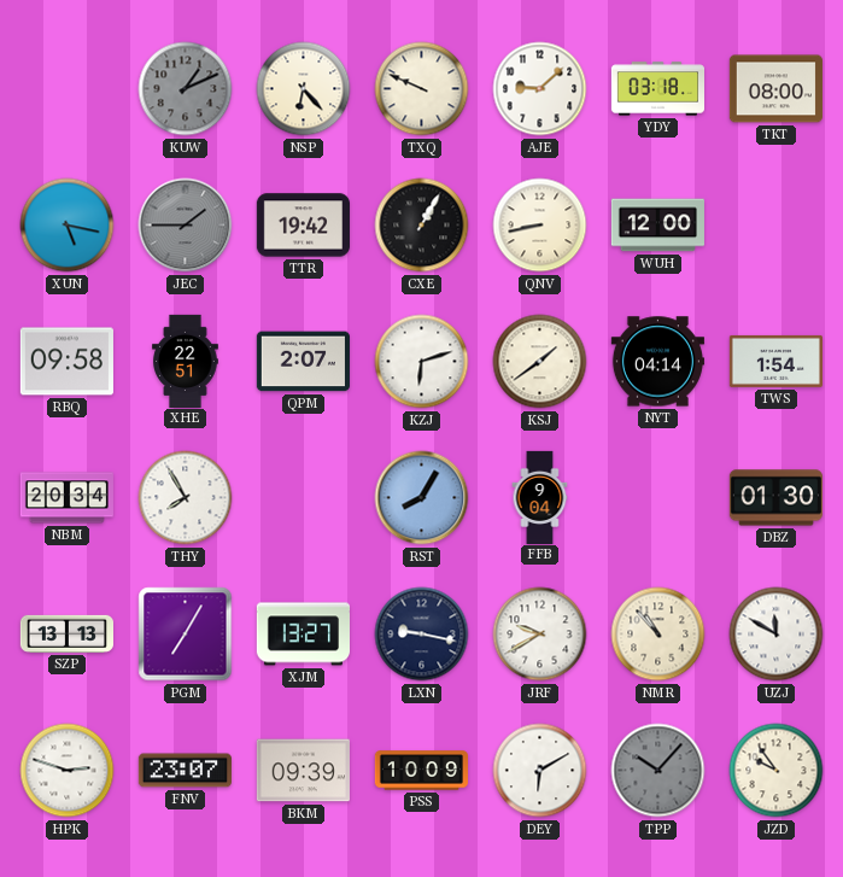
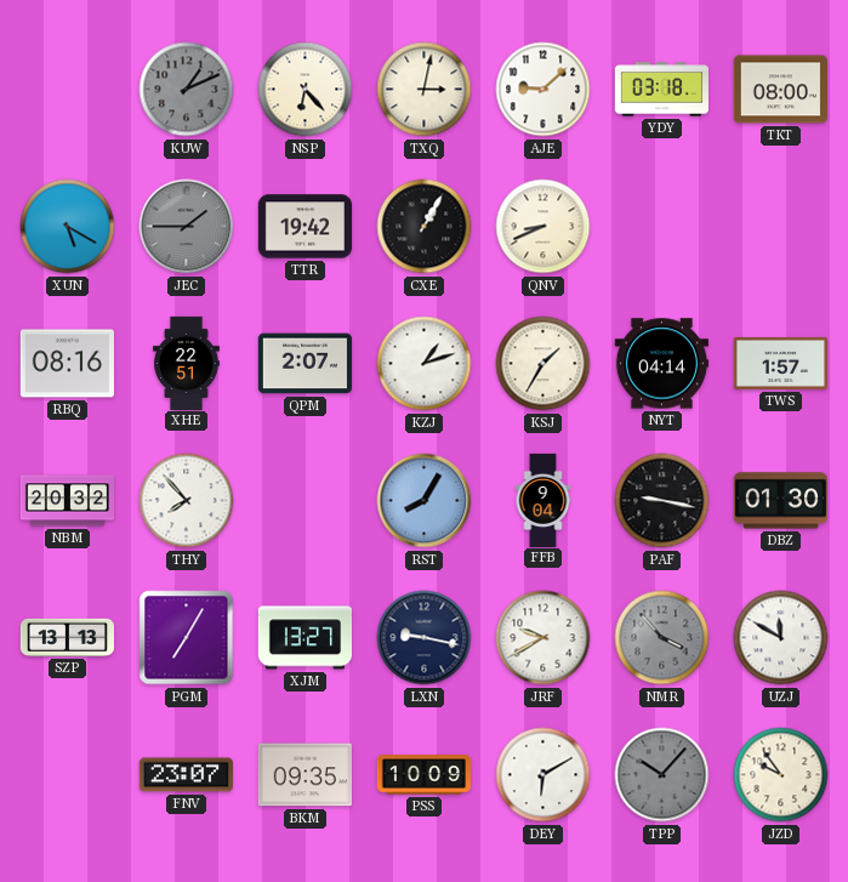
TXQ: 9:49 -> 3:02
XUN: 5:17 -> 5:20
QNV: 8:43 -> 8:41
WUH: 12:00 -> none
RBQ: 09:58 -> 08:16
KZJ: 6:12 -> 1:12
KSJ: 1:39 -> 1:35
TWS: 1:54 -> 1:57
NBM: 20:34 -> 20:32
THY: 7:55 -> 7:53
PAF: none -> 9:17
NMR: 10:53 -> 3:53
NMR dial: cream -> grey
HPK: 2:48 -> none
BKM: 09:39 -> 09:35
